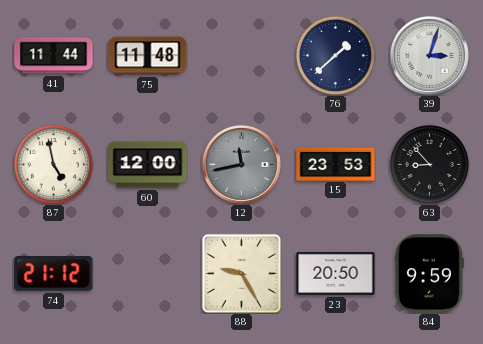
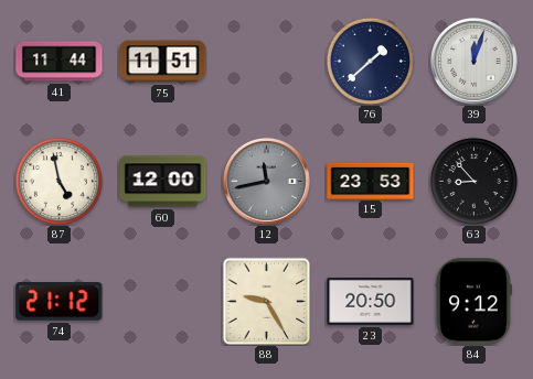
75: 11:48 -> 11:51
39: 3:03 -> 12:03
84: 9:59 -> 9:12
